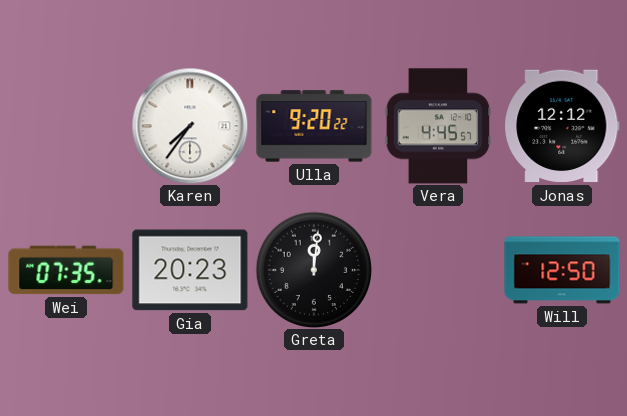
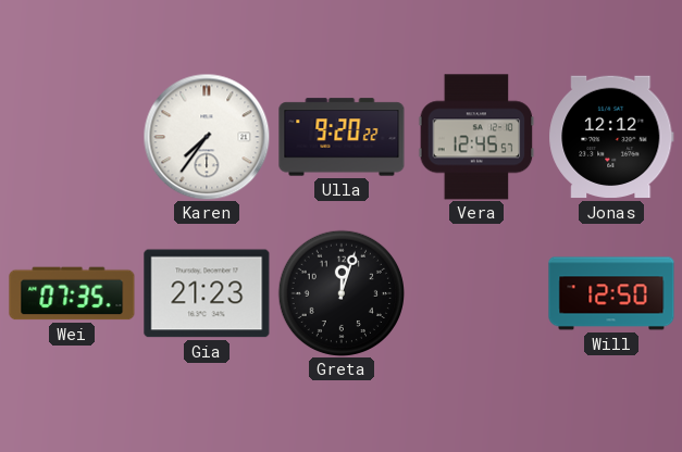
Vera: 4:45 -> 12:45
Gia: 20:23 -> 21:23
Greta: 12:01 -> 12:03
